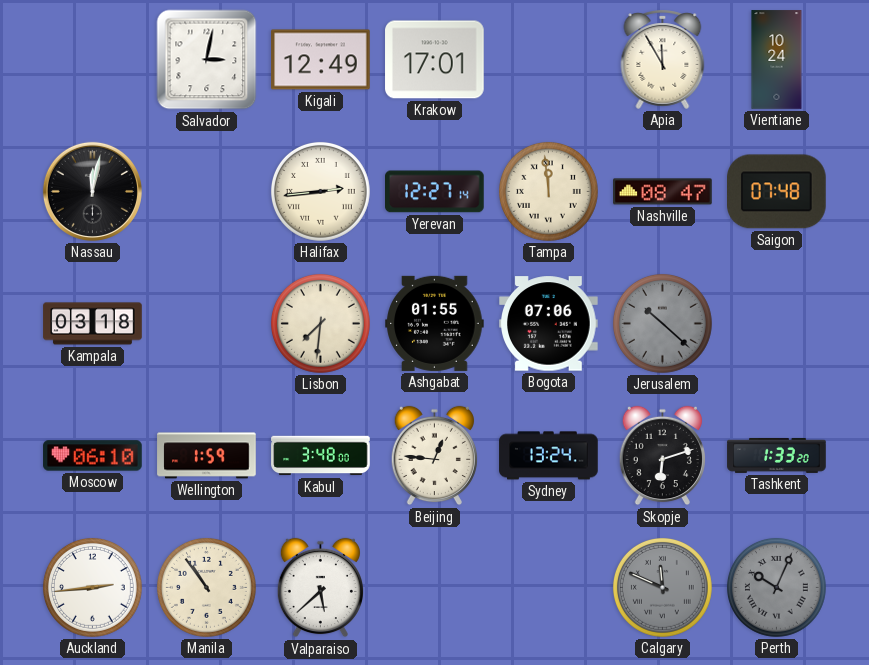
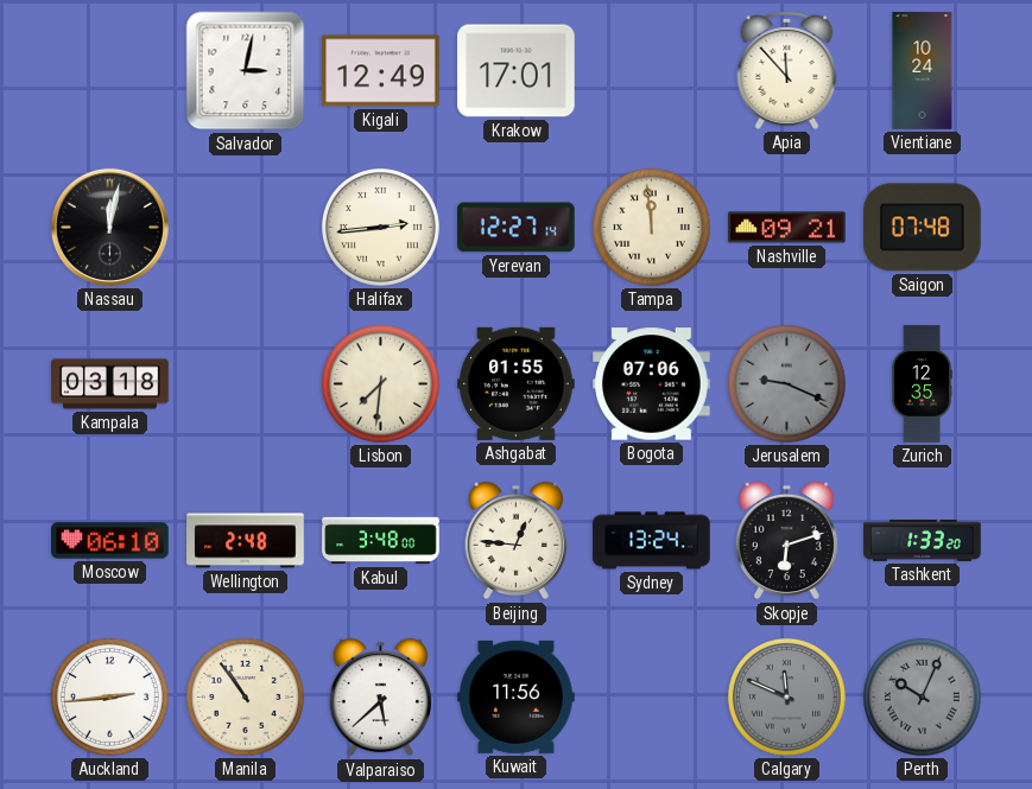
Apia: 11:55 -> 11:53
Nashville: 08:47 -> 09:21
Jerusalem: 10:22 -> 9:19
Zurich: none -> 12:35
Wellington: 1:59 -> 2:48
Kuwait: none -> 11:56
